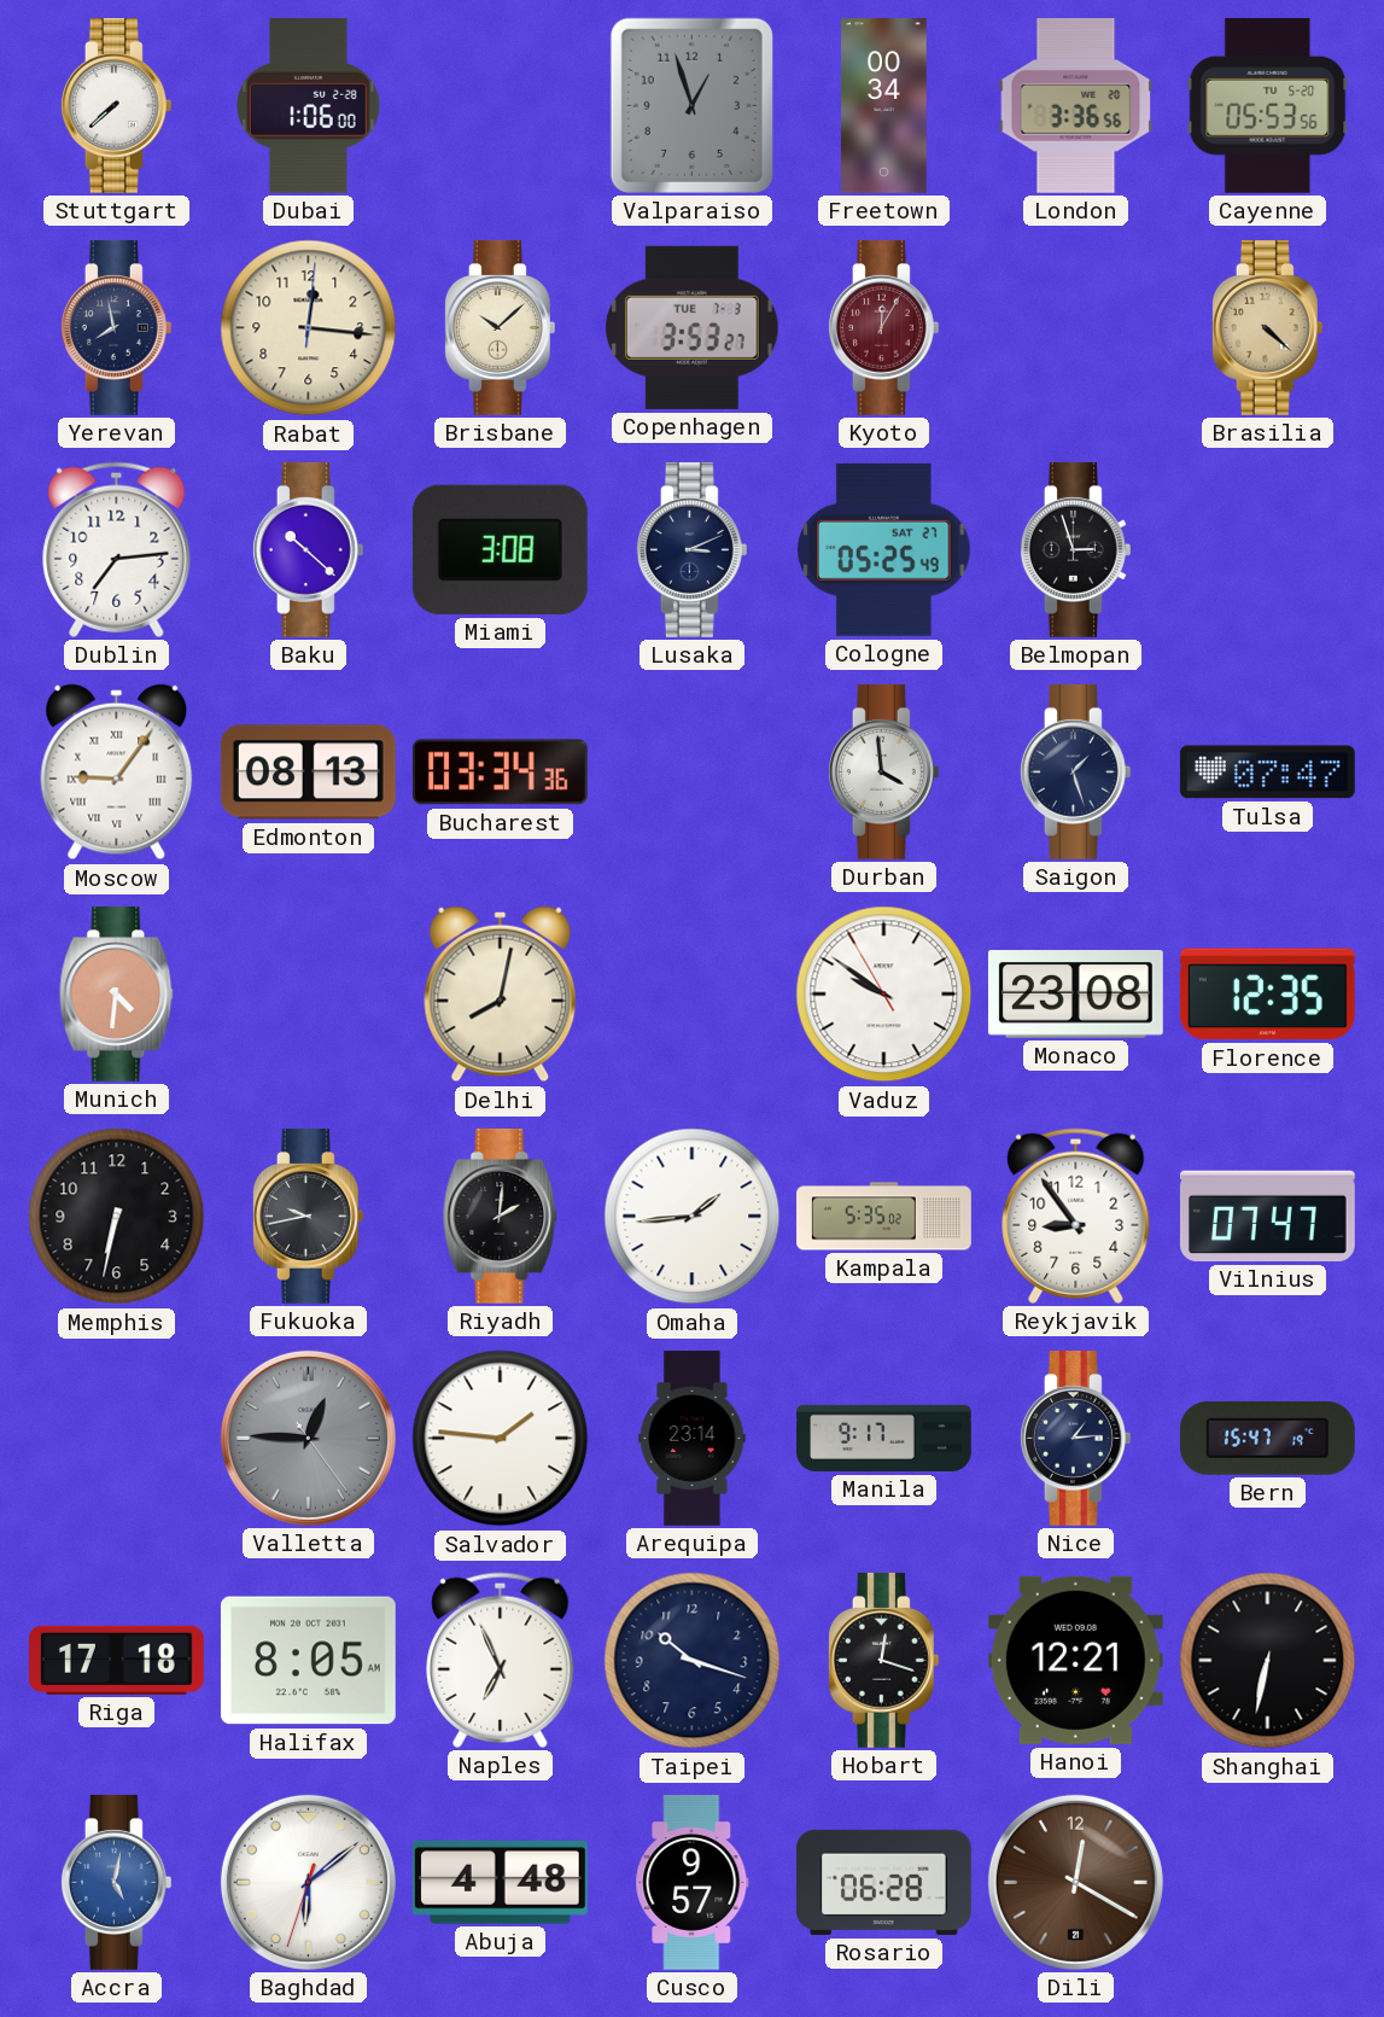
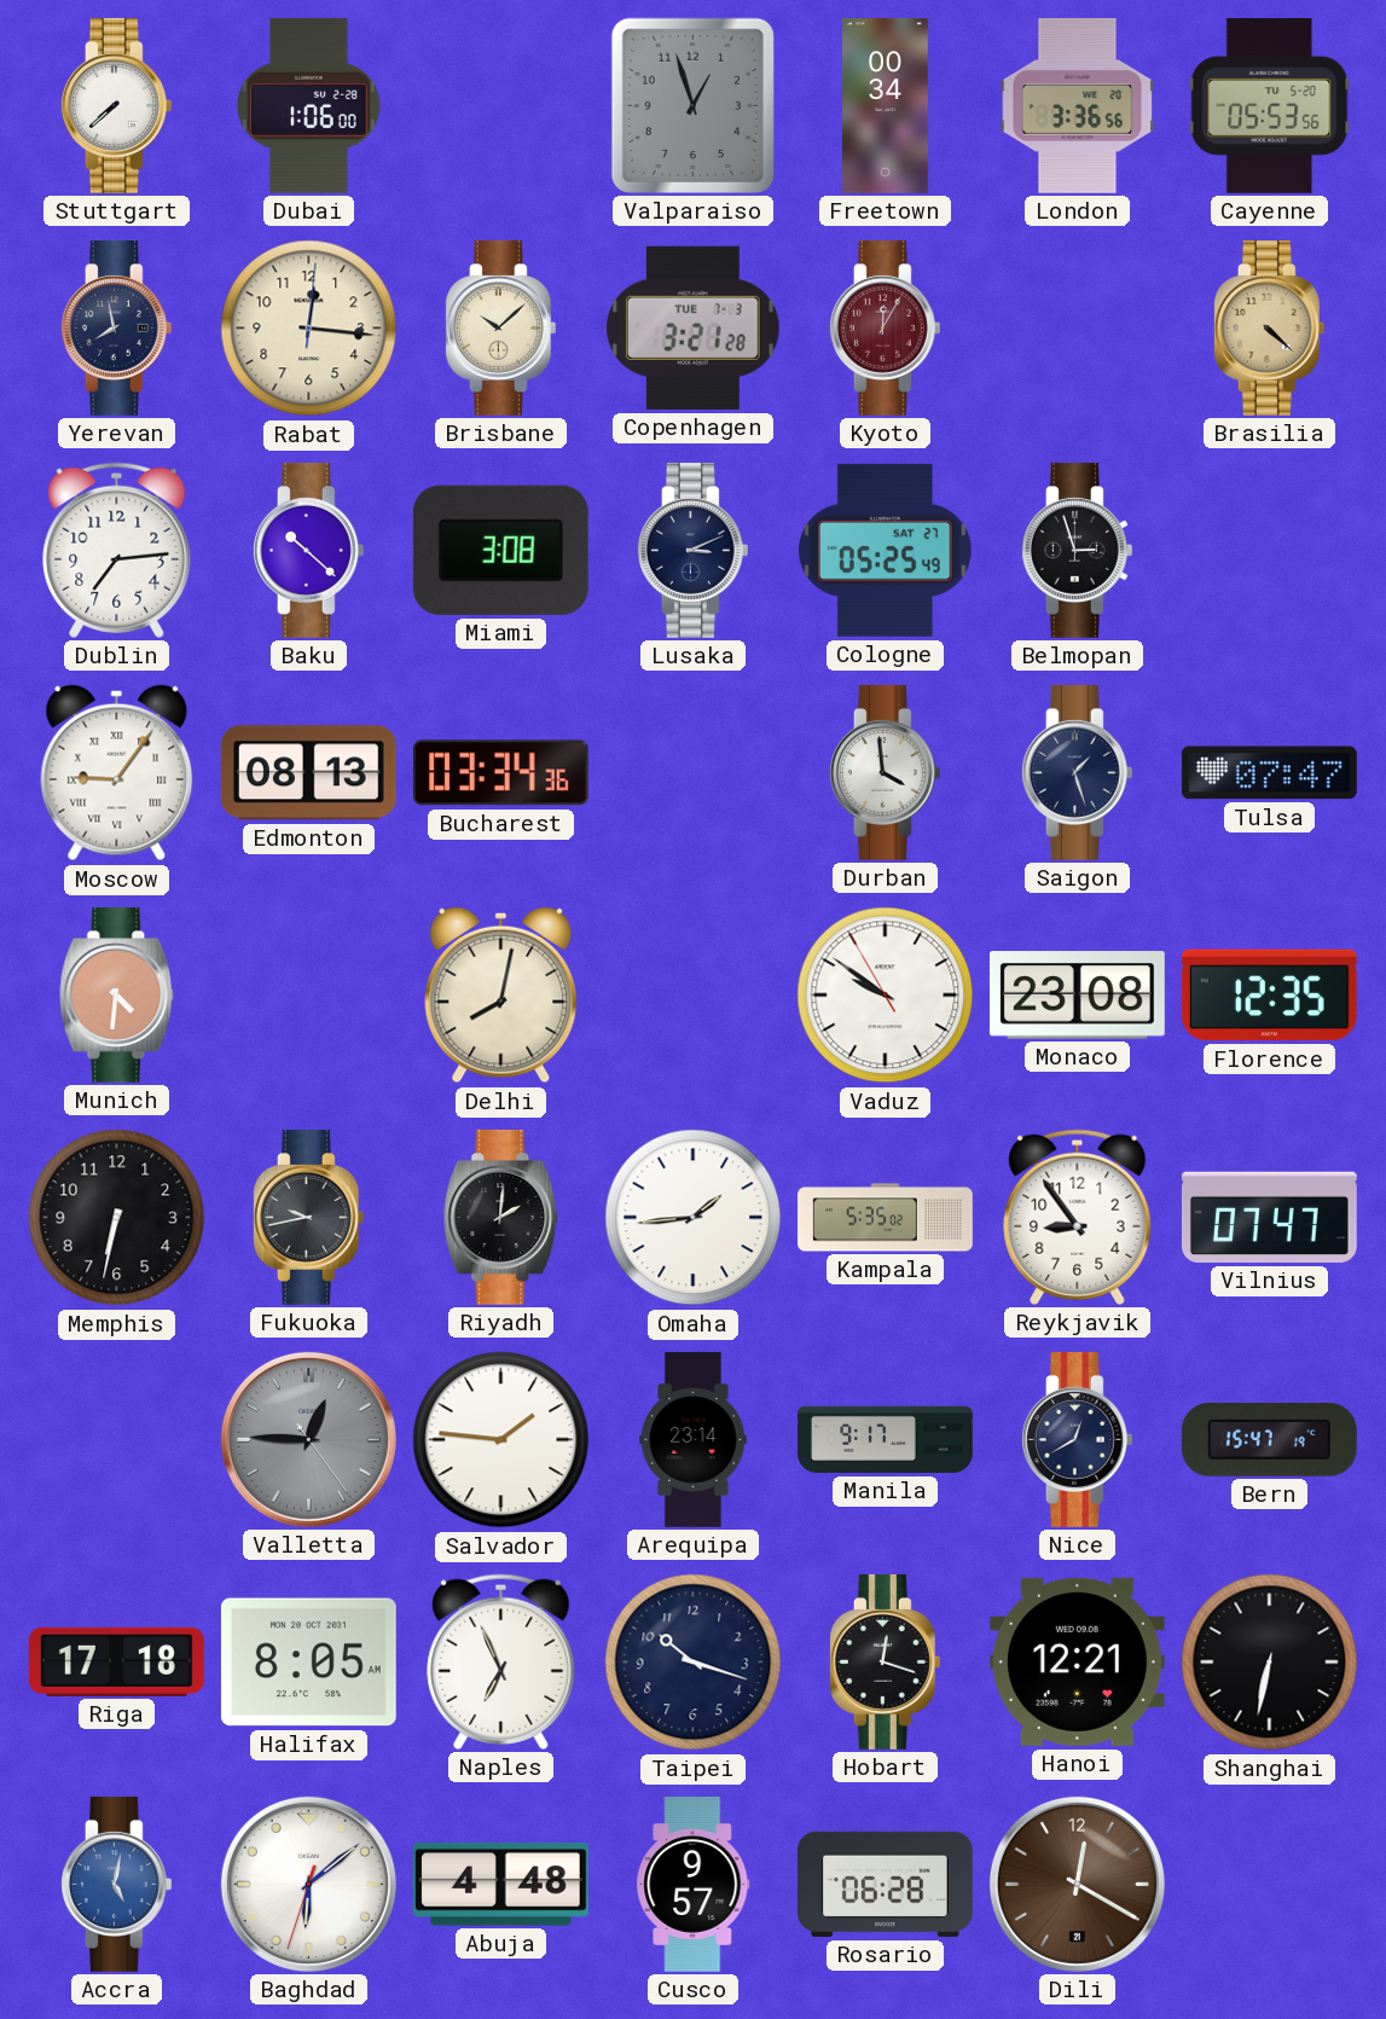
Copenhagen: 3:53 -> 3:21
Nice: 1:14 -> 12:40
